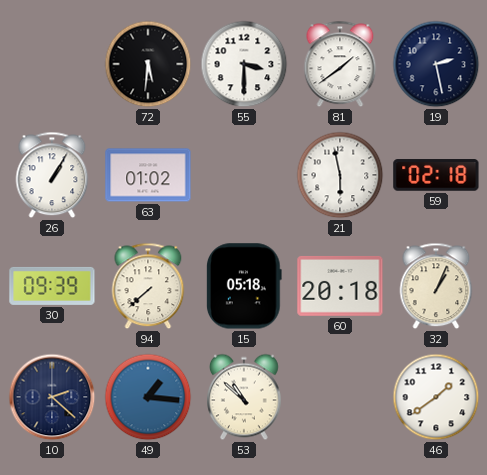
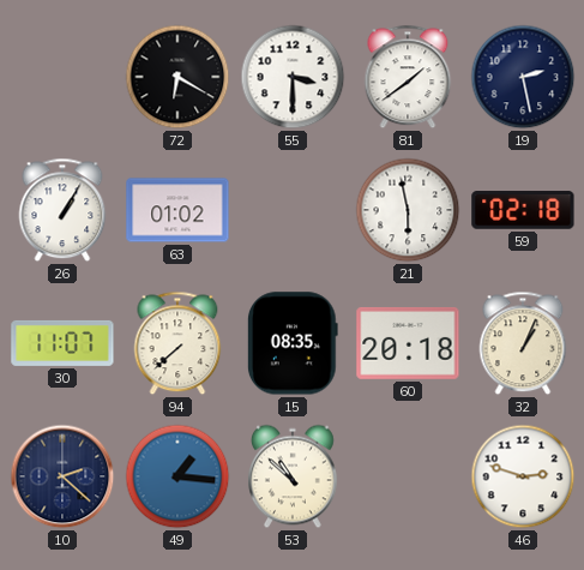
72: 5:31 -> 6:20
30: 09:39 -> 11:07
15: 05:18 -> 08:35
46: 1:39 -> 2:48
